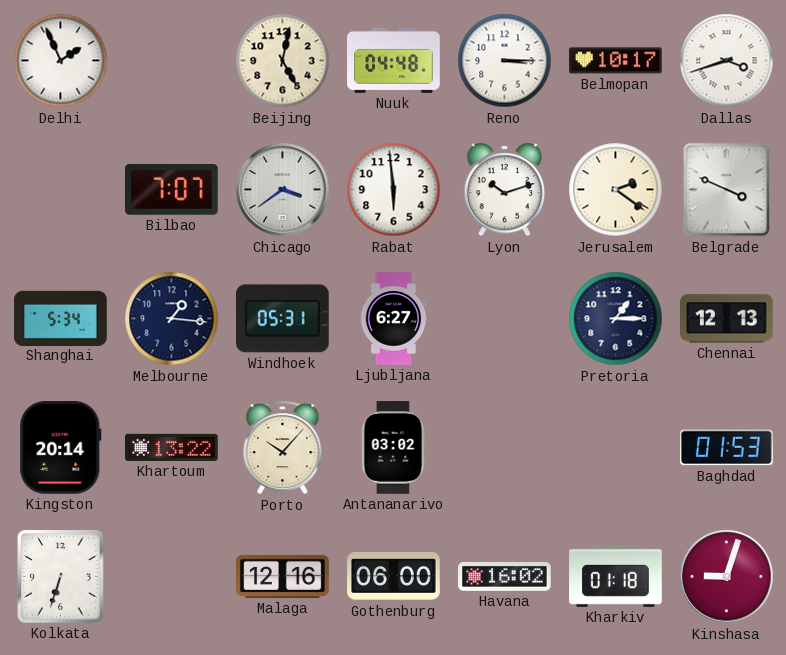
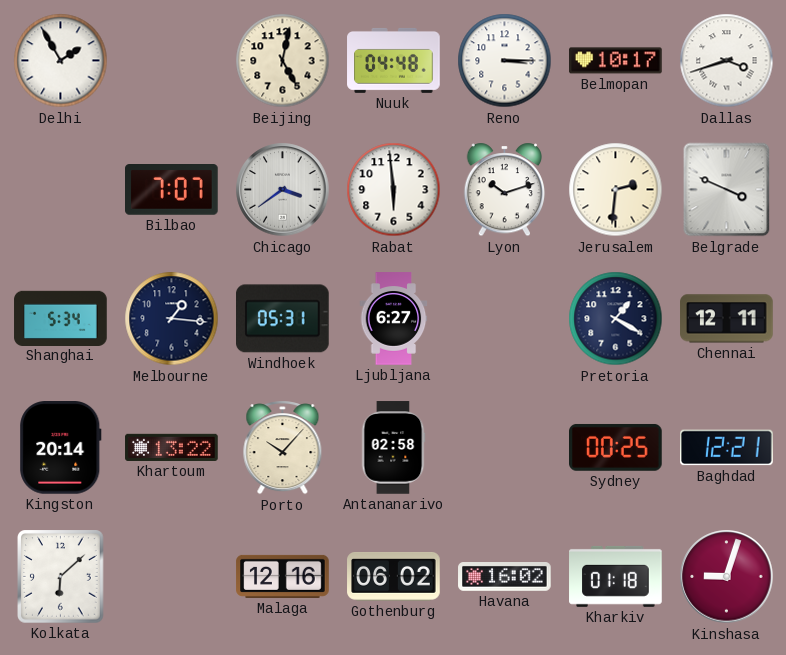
Delhi: 1:56 -> 1:55
Jerusalem: 2:21 -> 2:31
Pretoria: 1:15 -> 1:20
Chennai: 12:13 -> 12:11
Antananarivo: 03:02 -> 02:58
Sydney: none -> 00:25
Baghdad: 01:53 -> 12:21
Kolkata: 6:33 -> 6:08
Gothenburg: 06:00 -> 06:02
